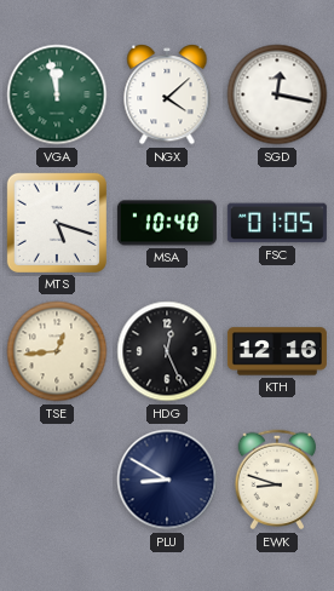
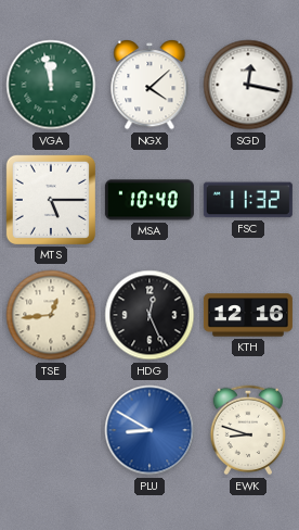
MTS: 5:18 -> 5:15
FSC: 01:05 -> 11:32
PLU dial: navy -> blue
